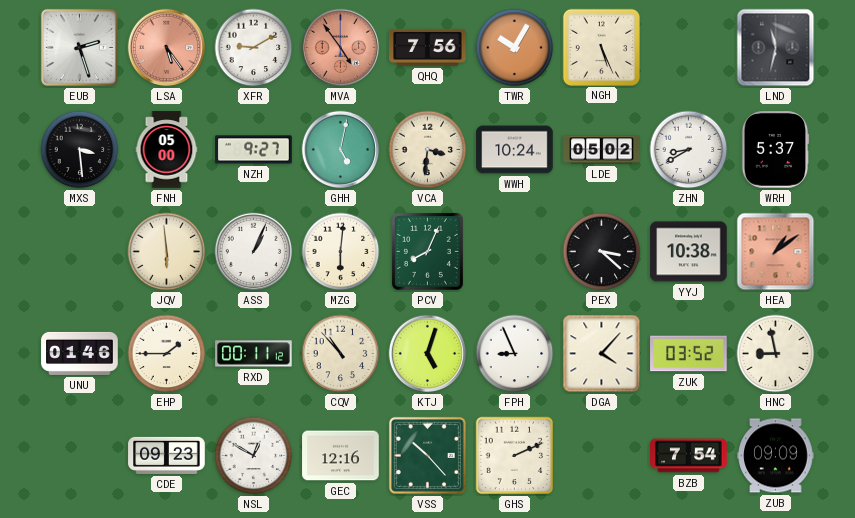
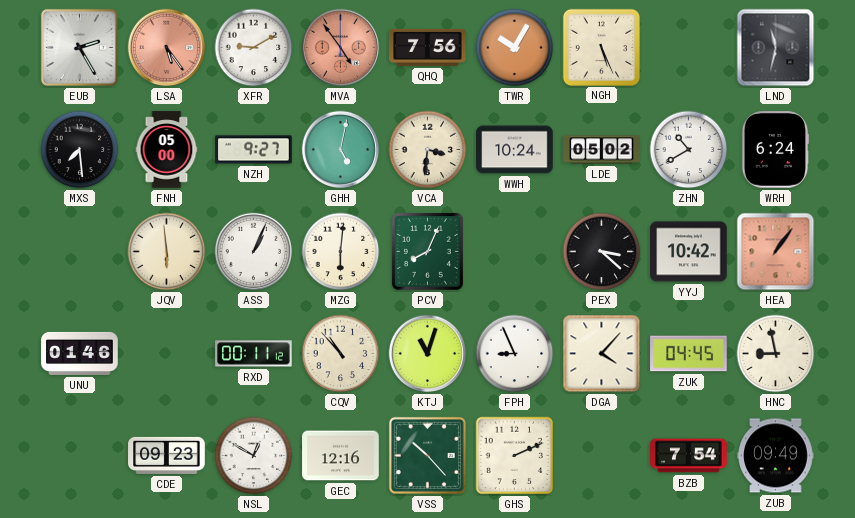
EUB: 2:27 -> 2:25
MXS: 3:29 -> 7:29
ZHN: 8:40 -> 10:40
WRH: 5:37 -> 6:24
YYJ: 10:38 -> 10:42
HEA: 1:09 -> 1:06
EHP: 1:45 -> none
KTJ: 5:03 -> 11:03
ZUK: 03:52 -> 04:45
ZUB: 09:09 -> 09:49
